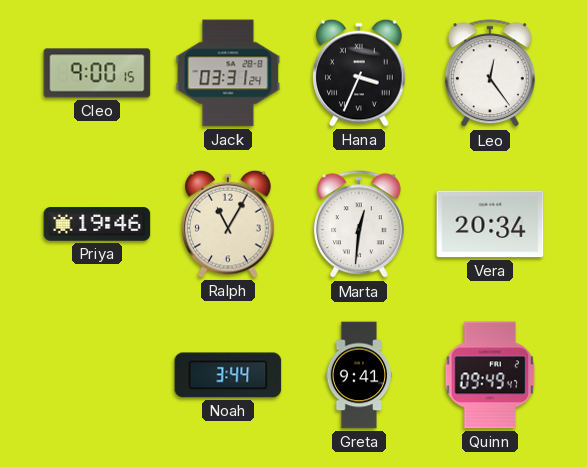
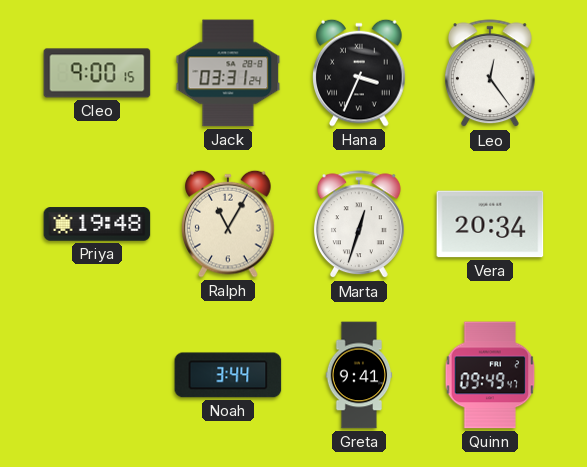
Priya: 19:46 -> 19:48
Marta: 12:31 -> 12:33
